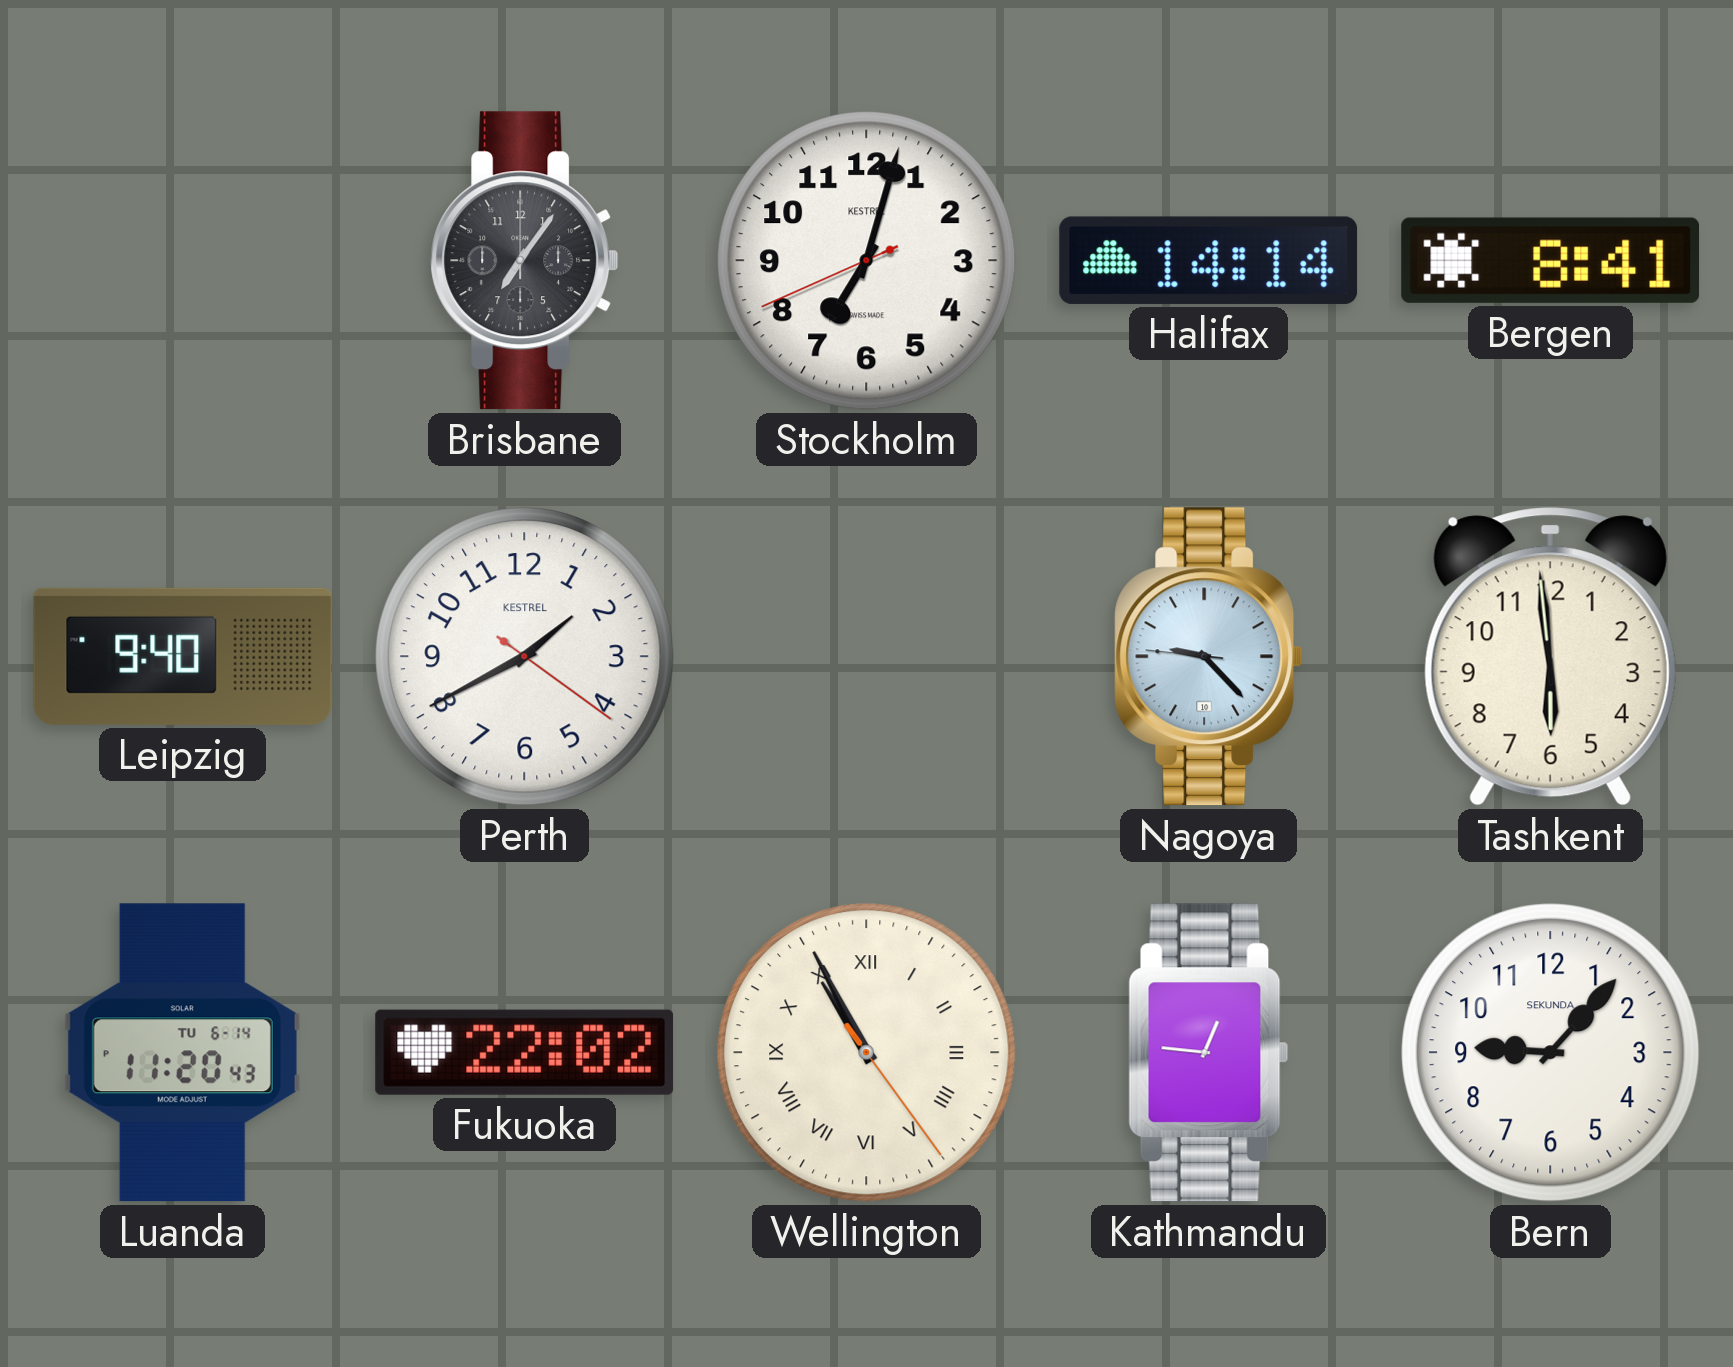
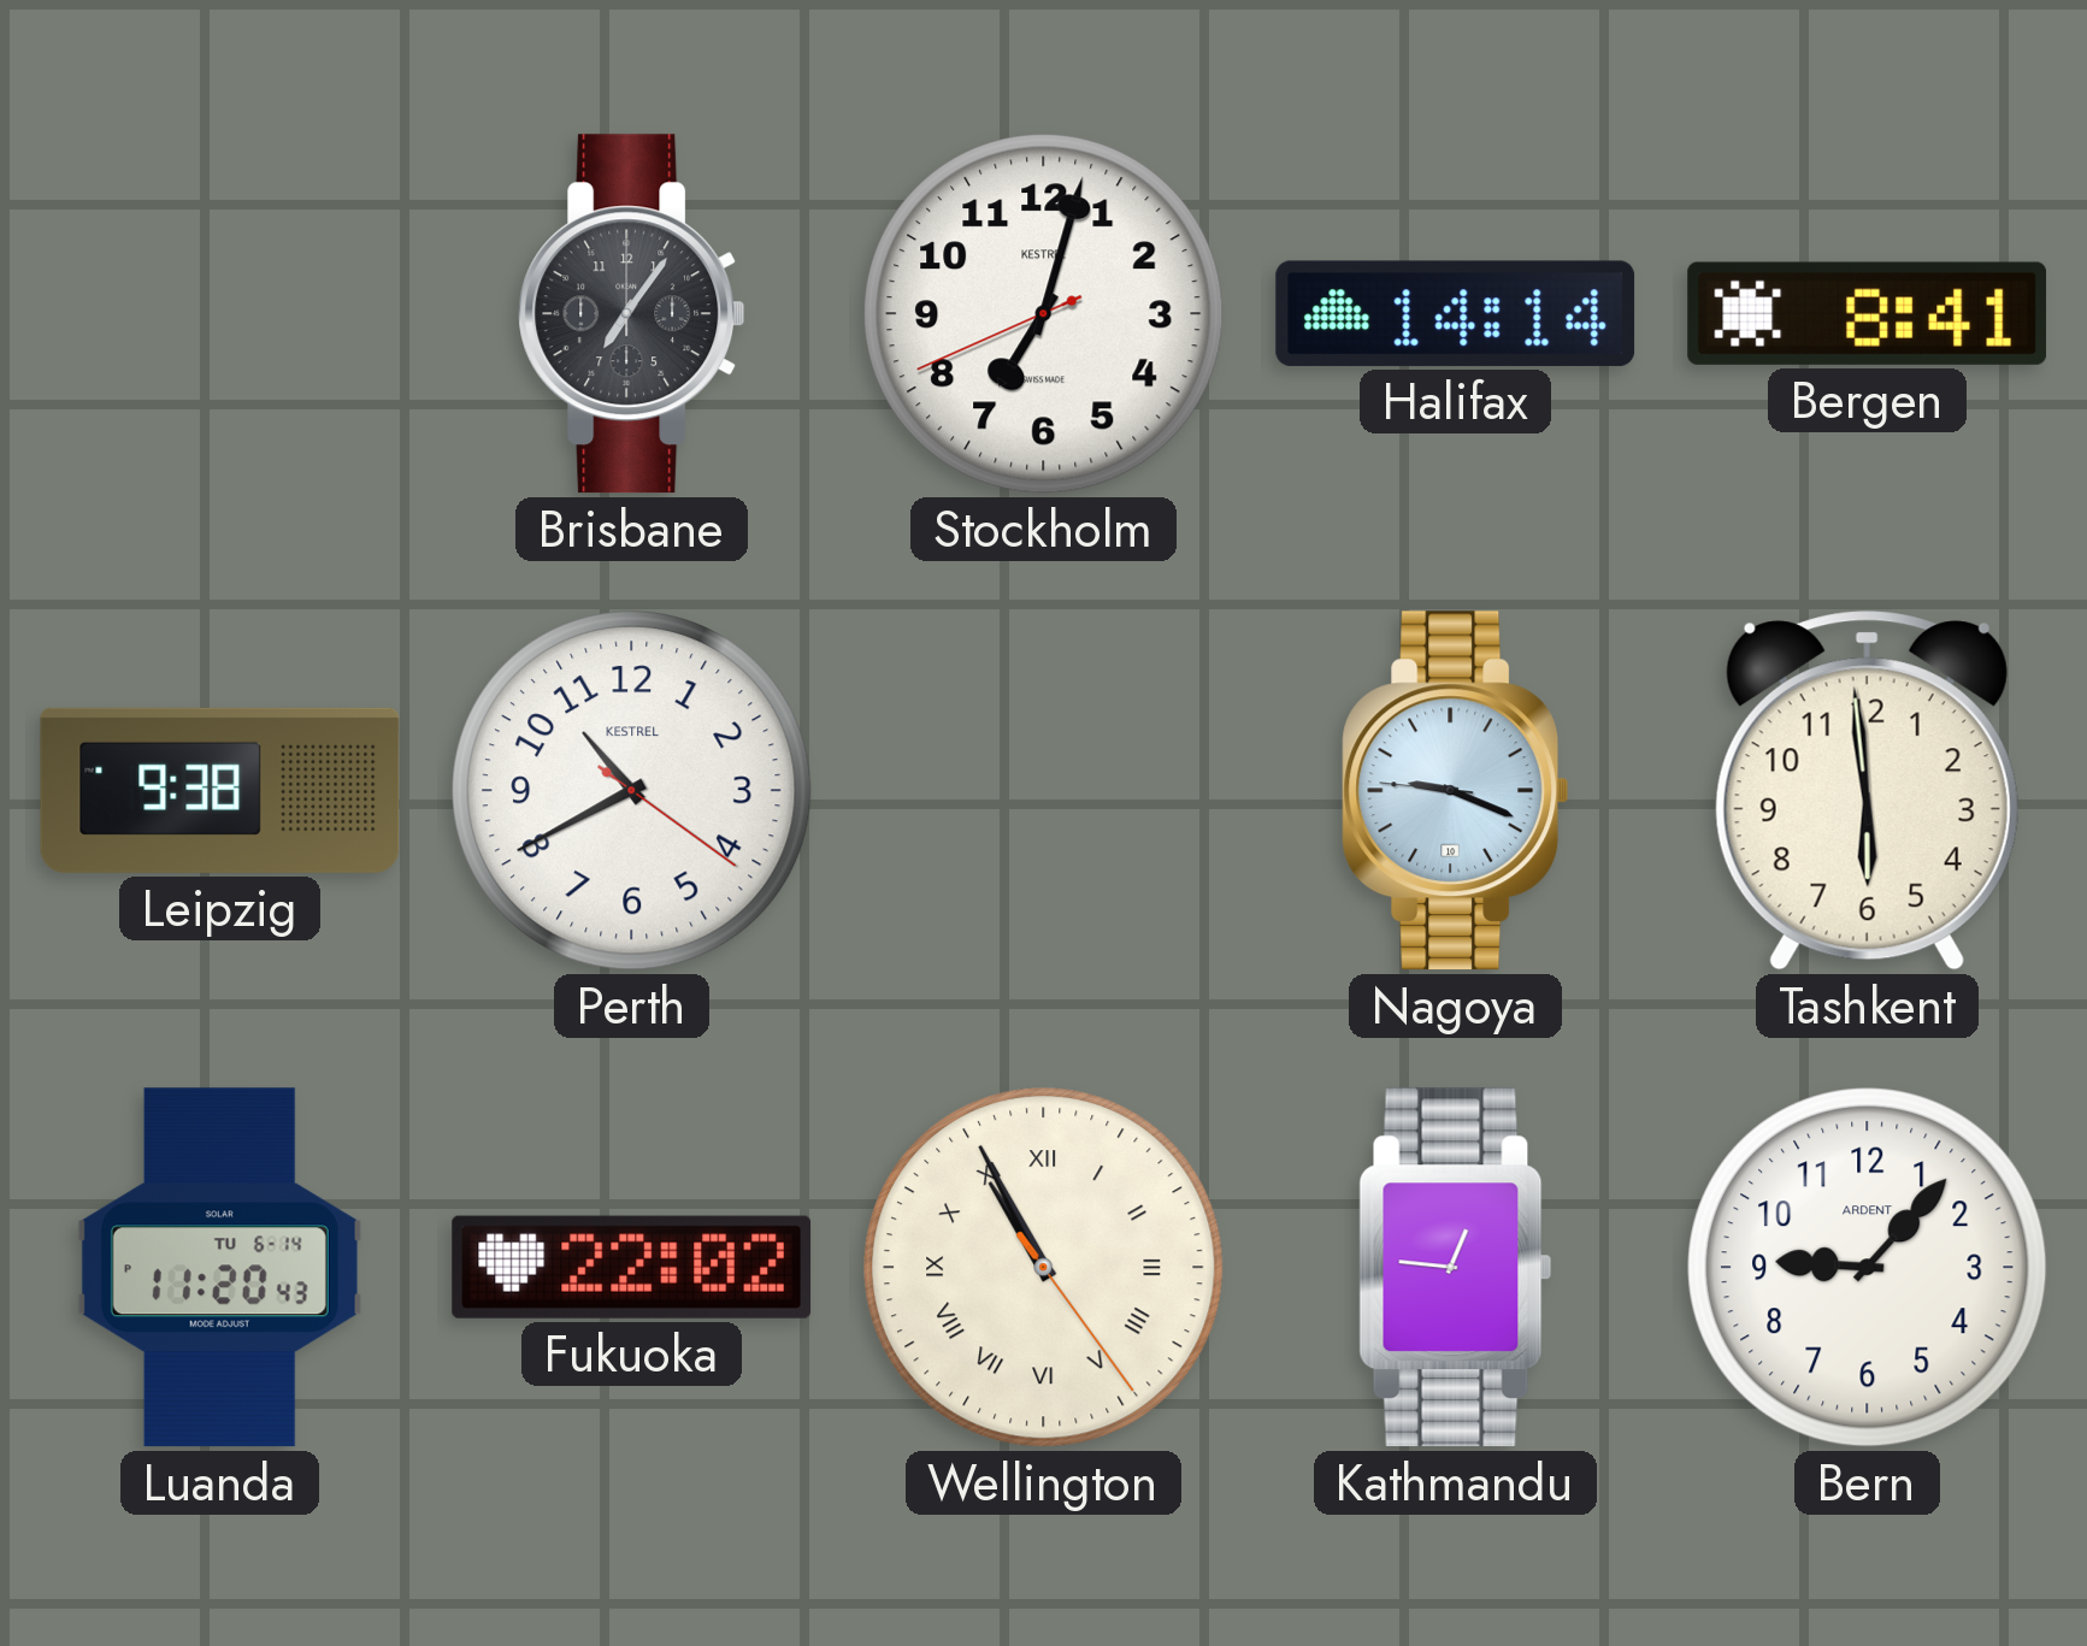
Leipzig: 9:40 -> 9:38
Perth: 1:40 -> 10:40
Nagoya: 9:22 -> 9:18
Bern brand: SEKUNDA -> ARDENT
